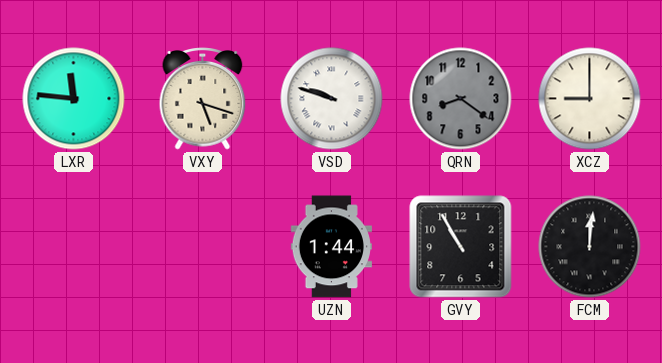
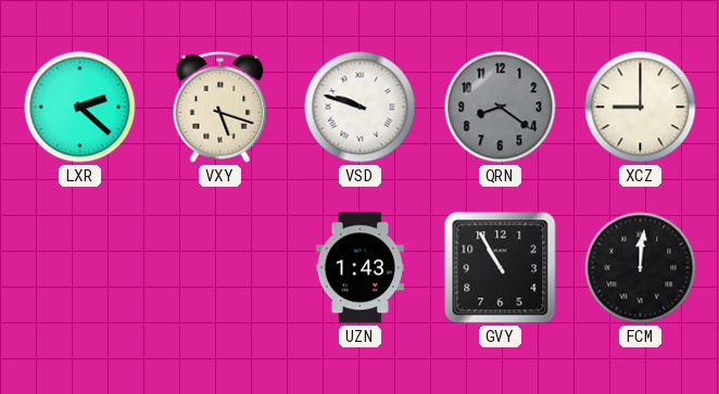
LXR: 11:46 -> 2:22
UZN: 1:44 -> 1:43
